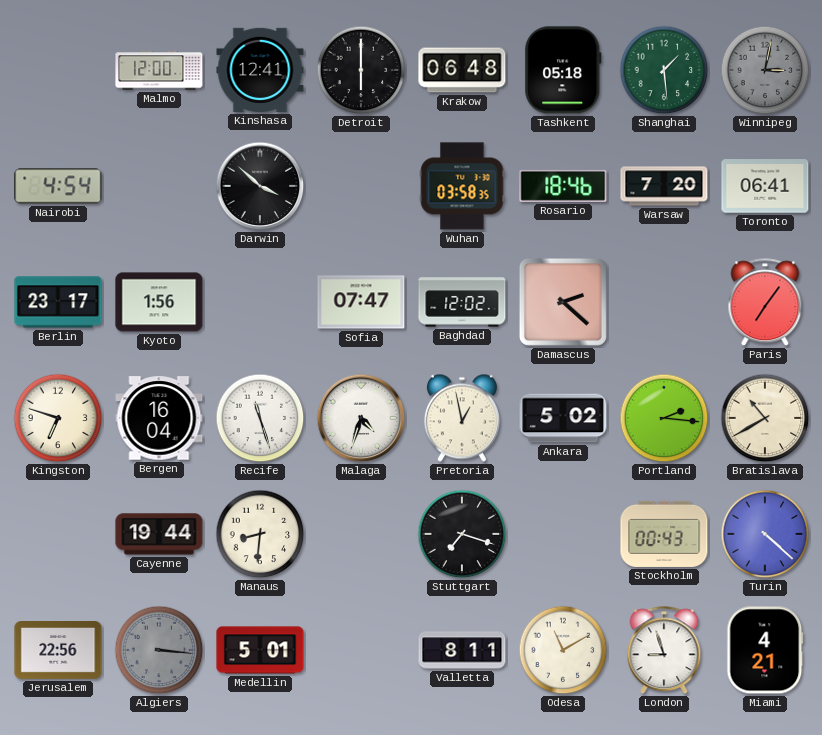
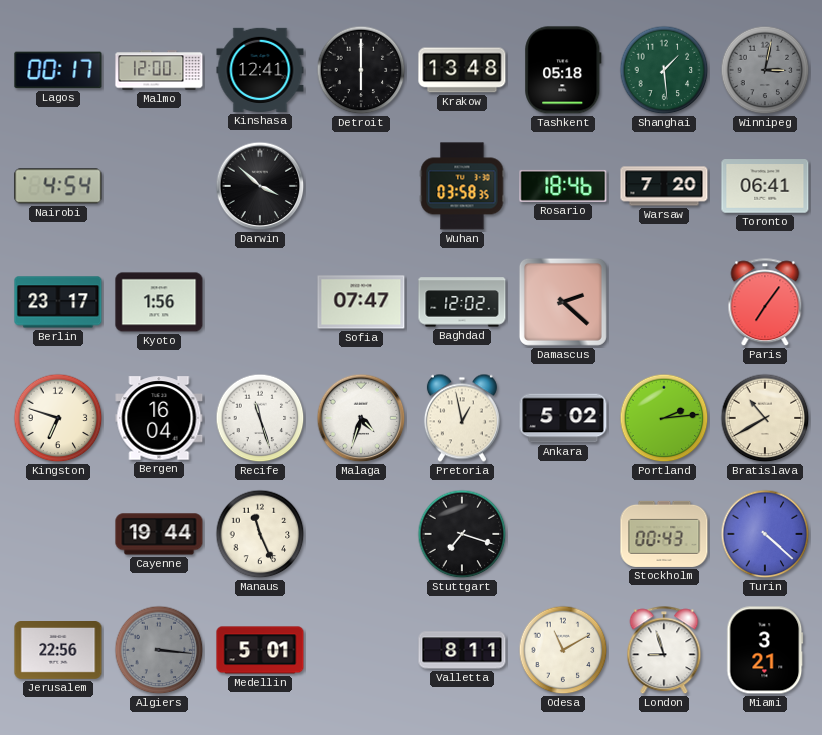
Lagos: none -> 00:17
Krakow: 06:48 -> 13:48
Portland: 2:16 -> 2:14
Manaus: 8:31 -> 11:26
Miami: 4:21 -> 3:21
